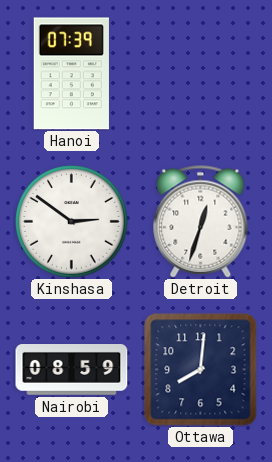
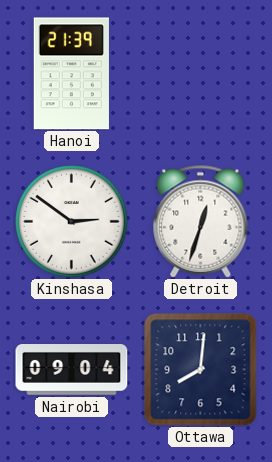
Hanoi: 07:39 -> 21:39
Nairobi: 08:59 -> 09:04
